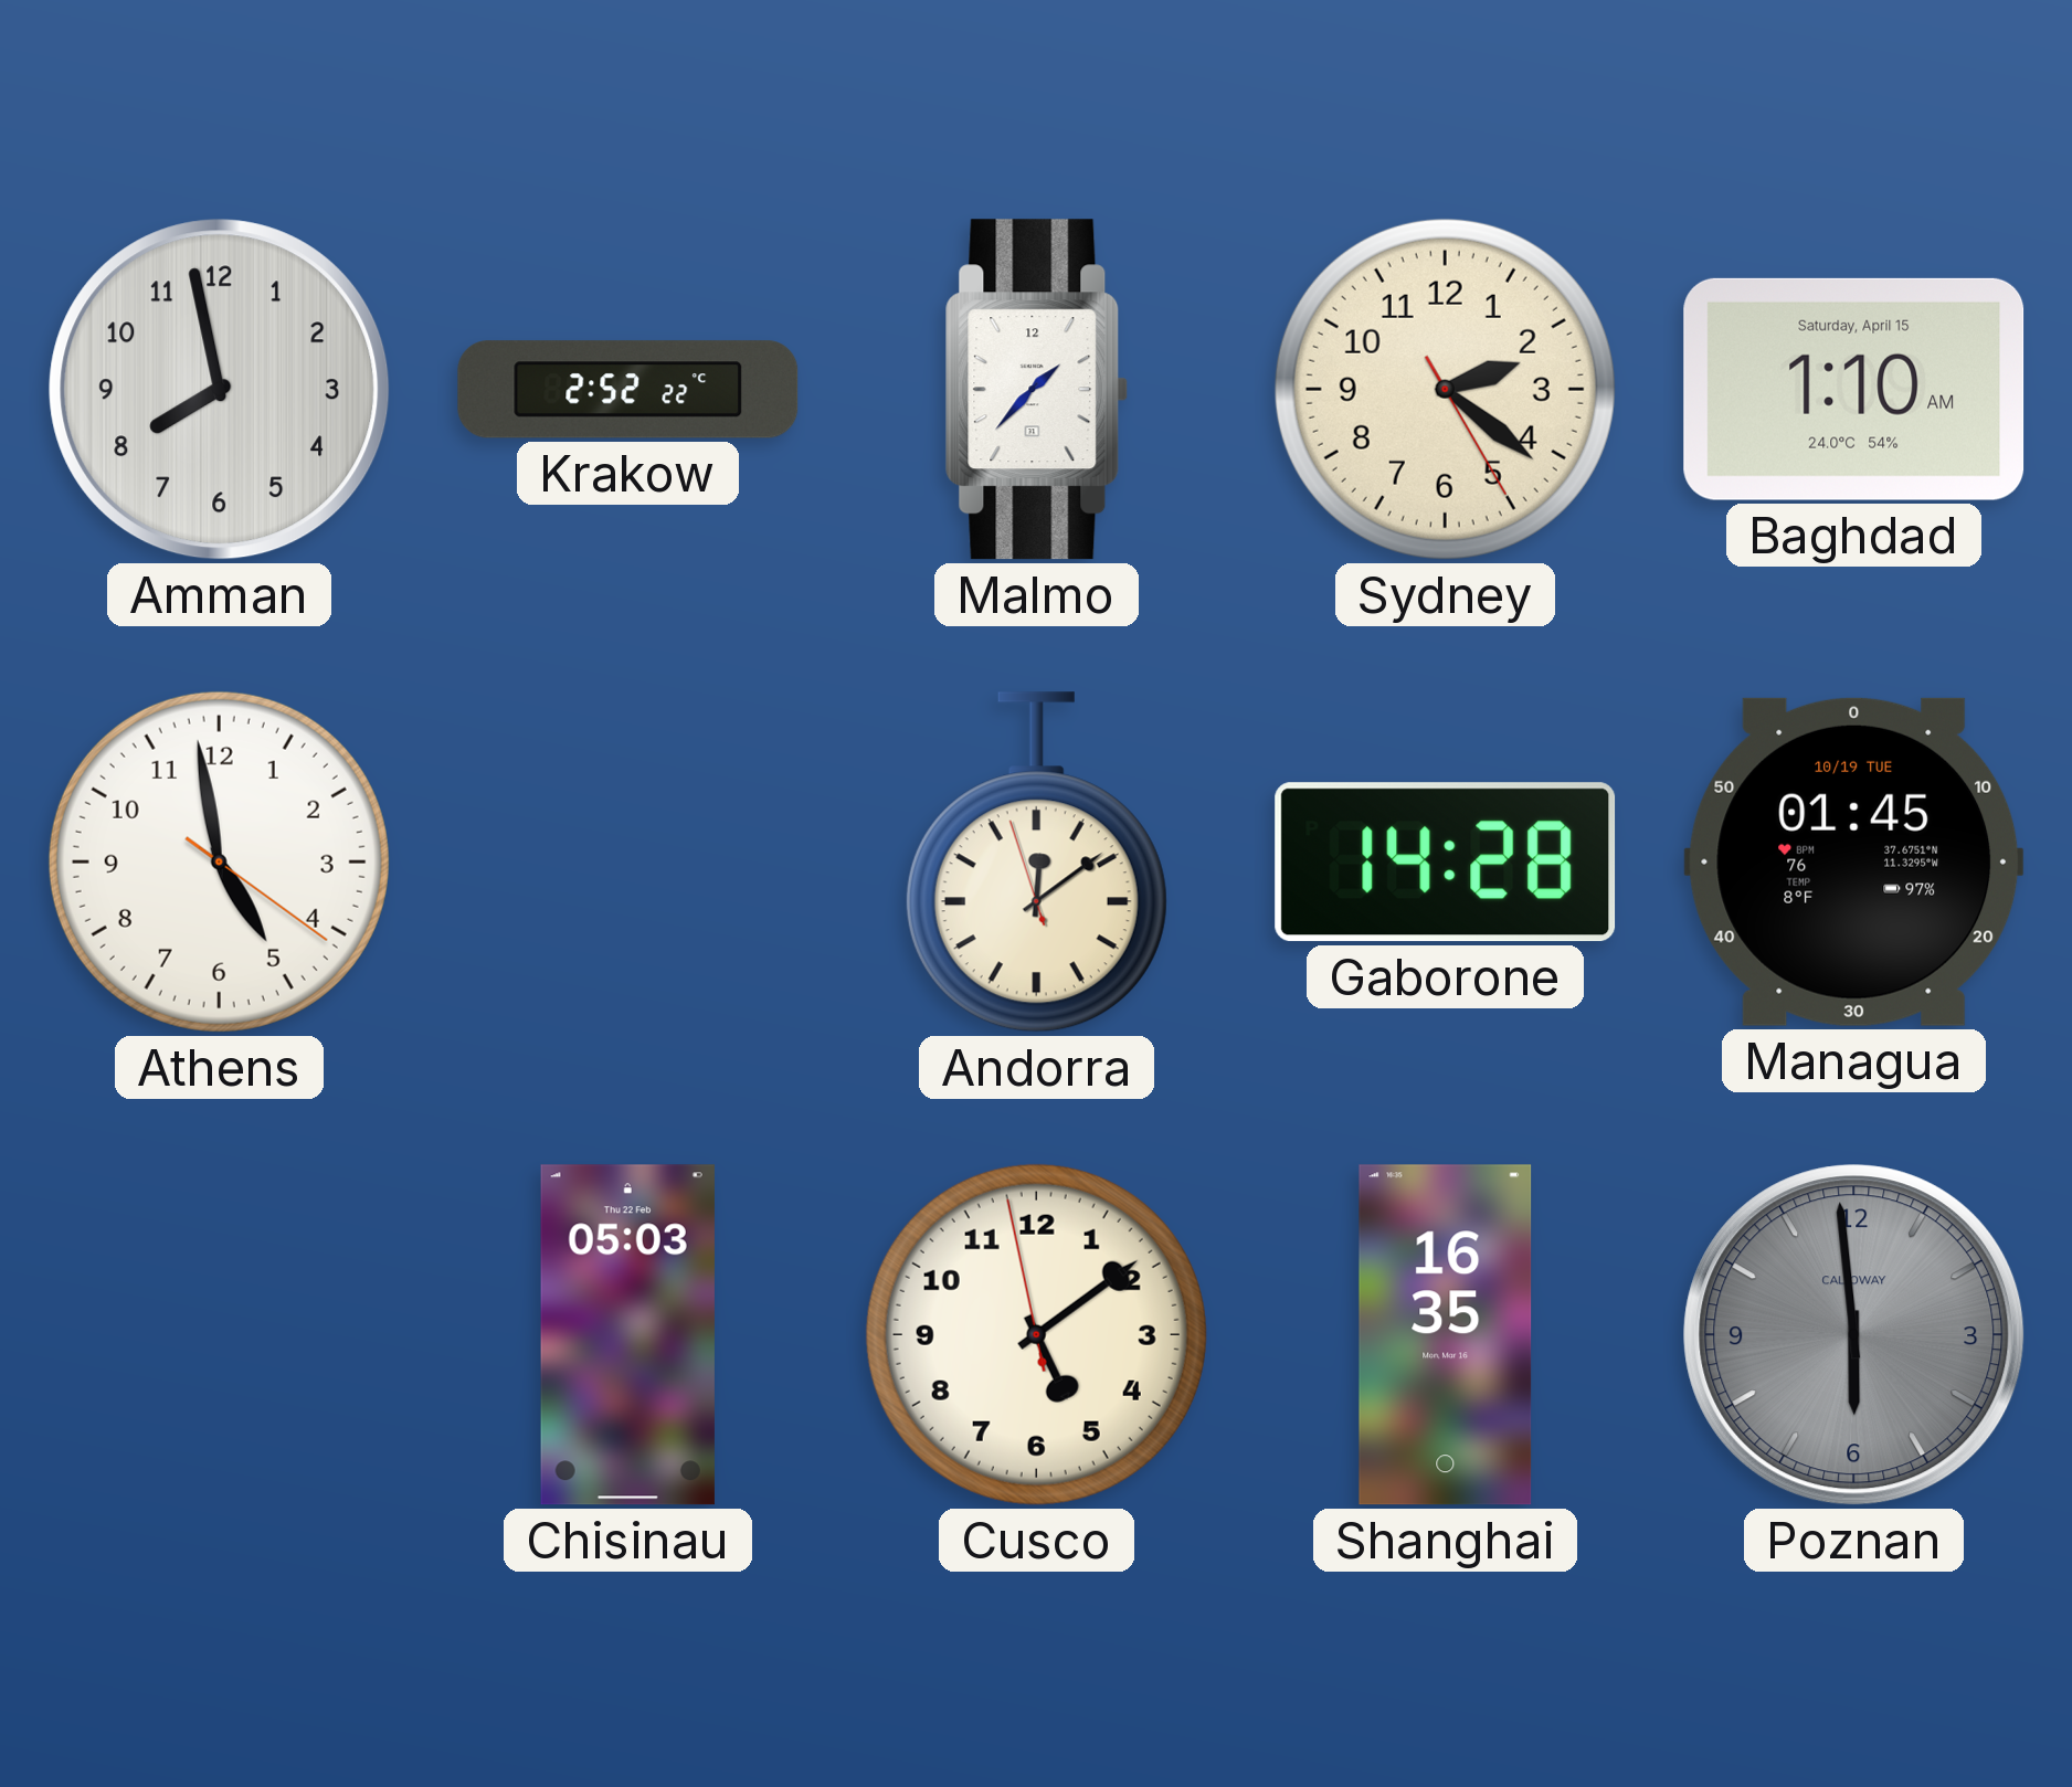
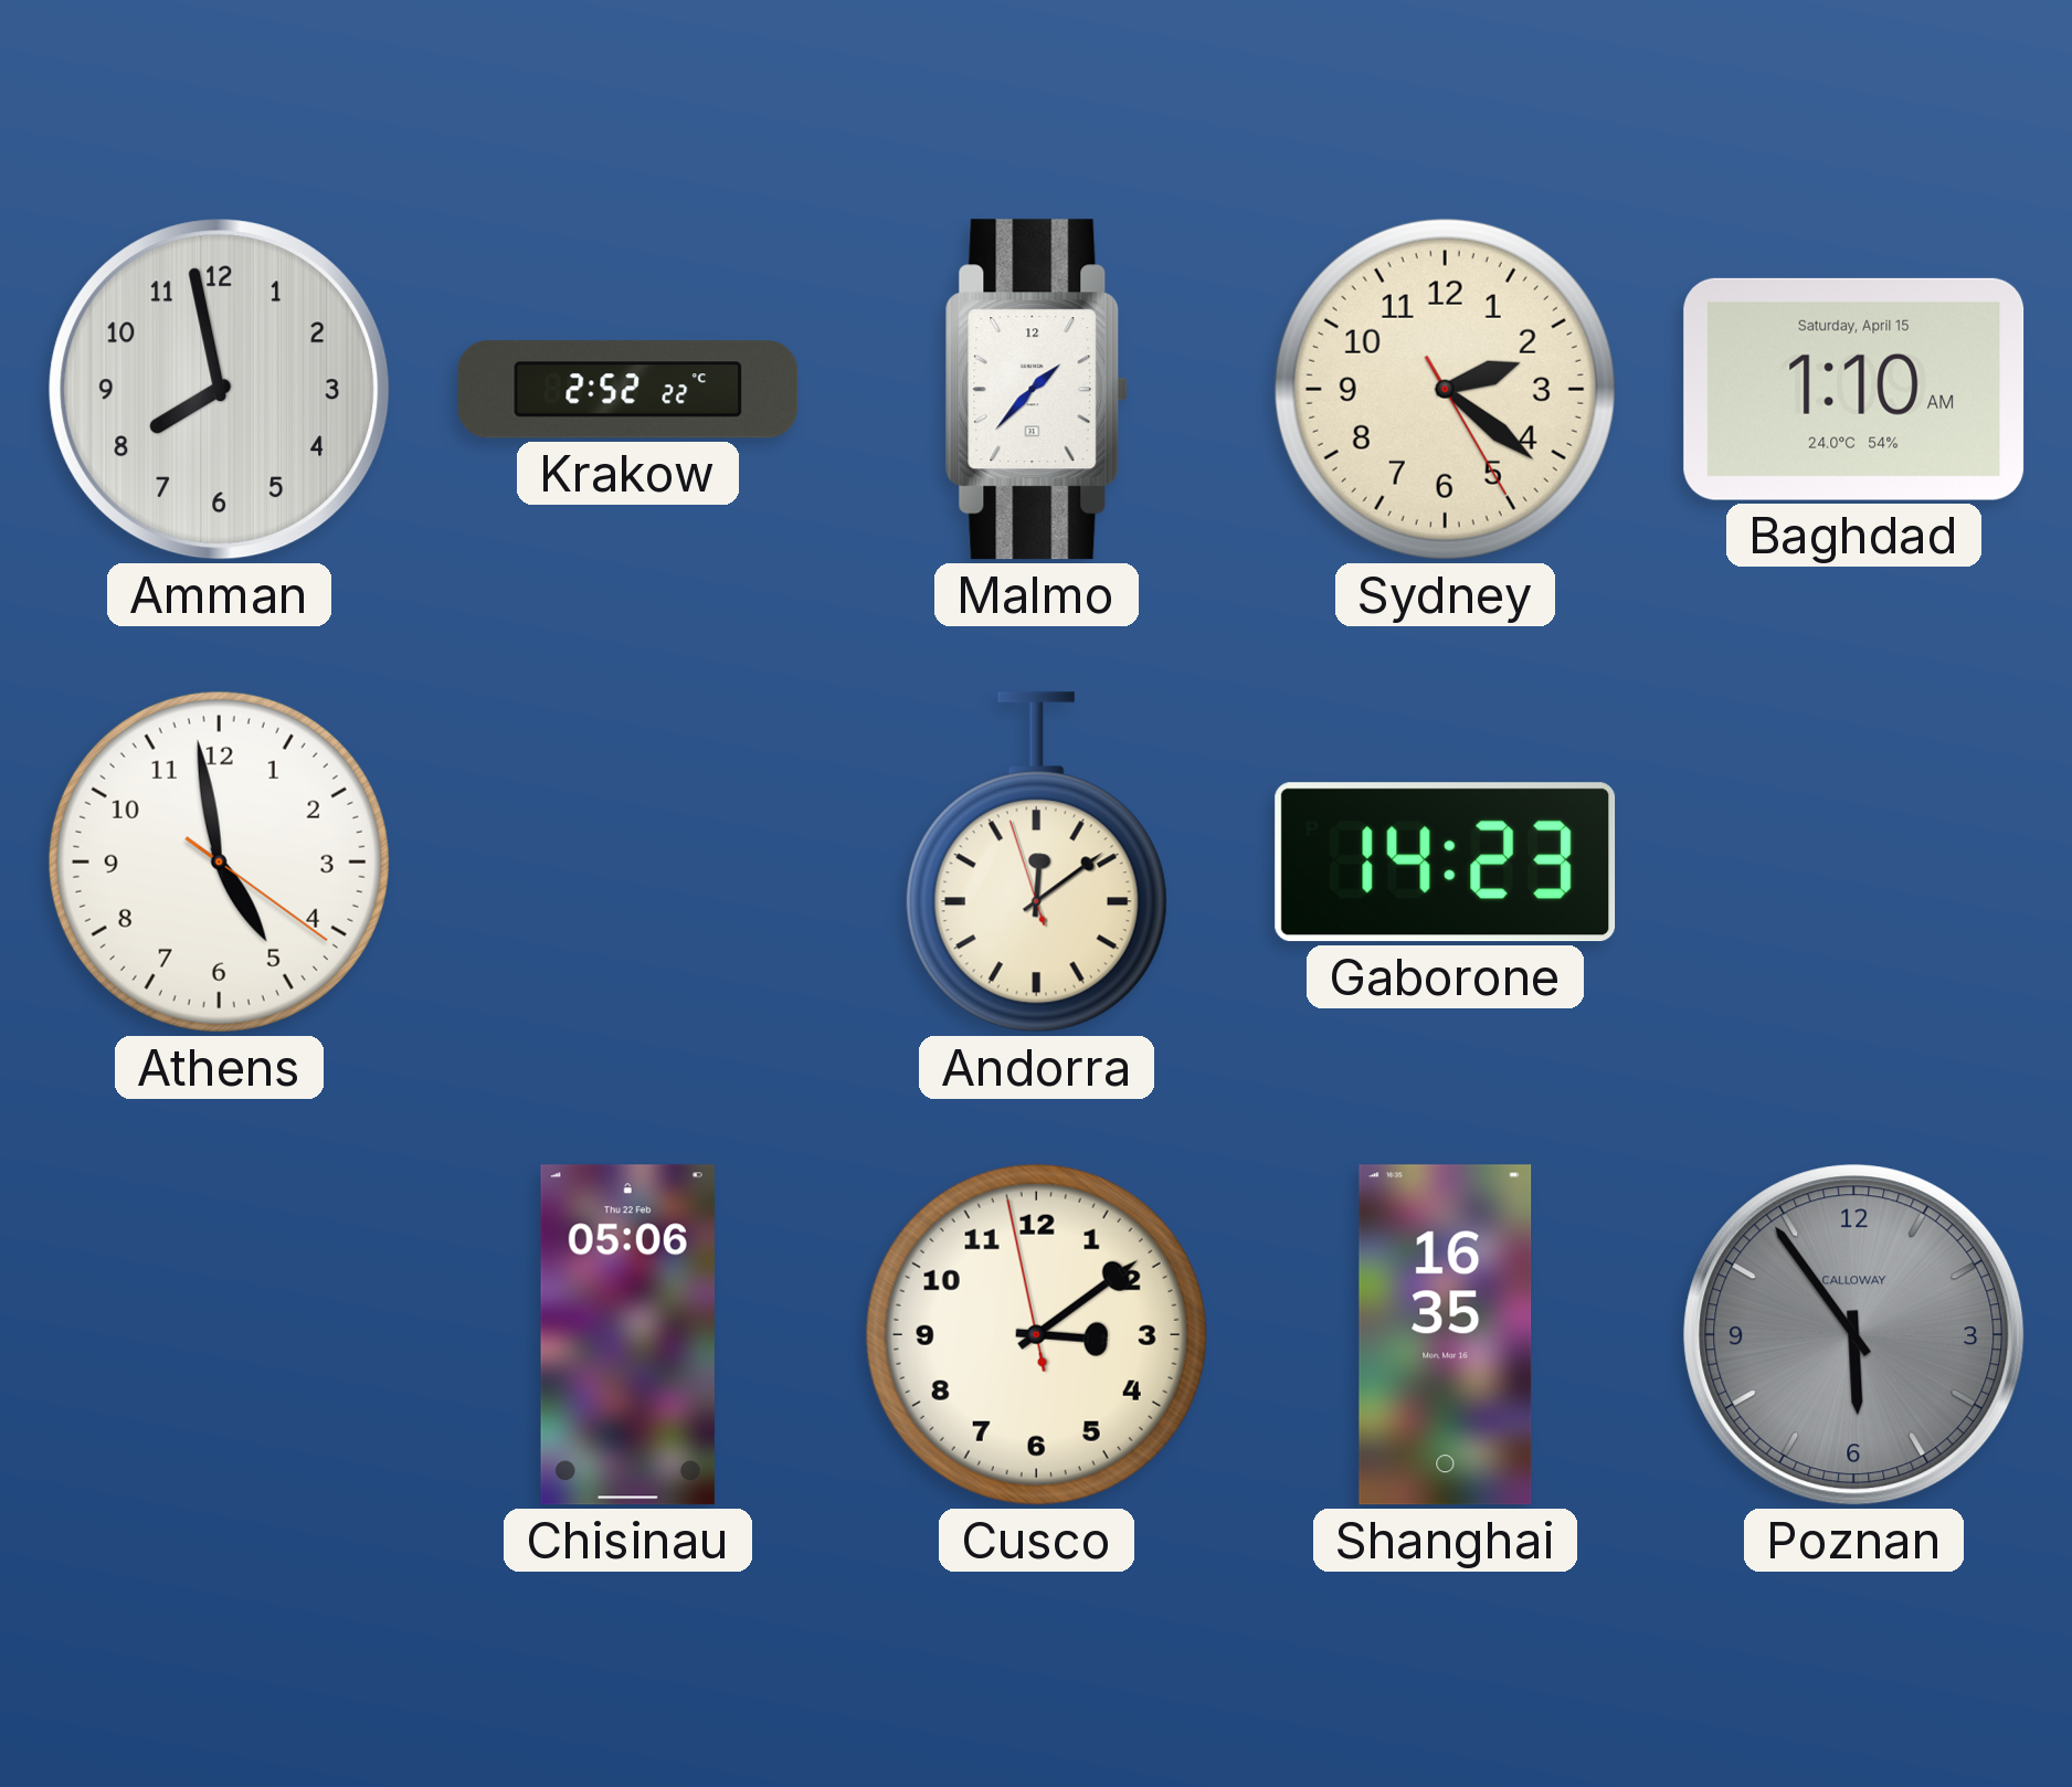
Gaborone: 14:28 -> 14:23
Managua: 01:45 -> none
Chisinau: 05:03 -> 05:06
Cusco: 5:08 -> 3:08
Poznan: 5:59 -> 5:54
